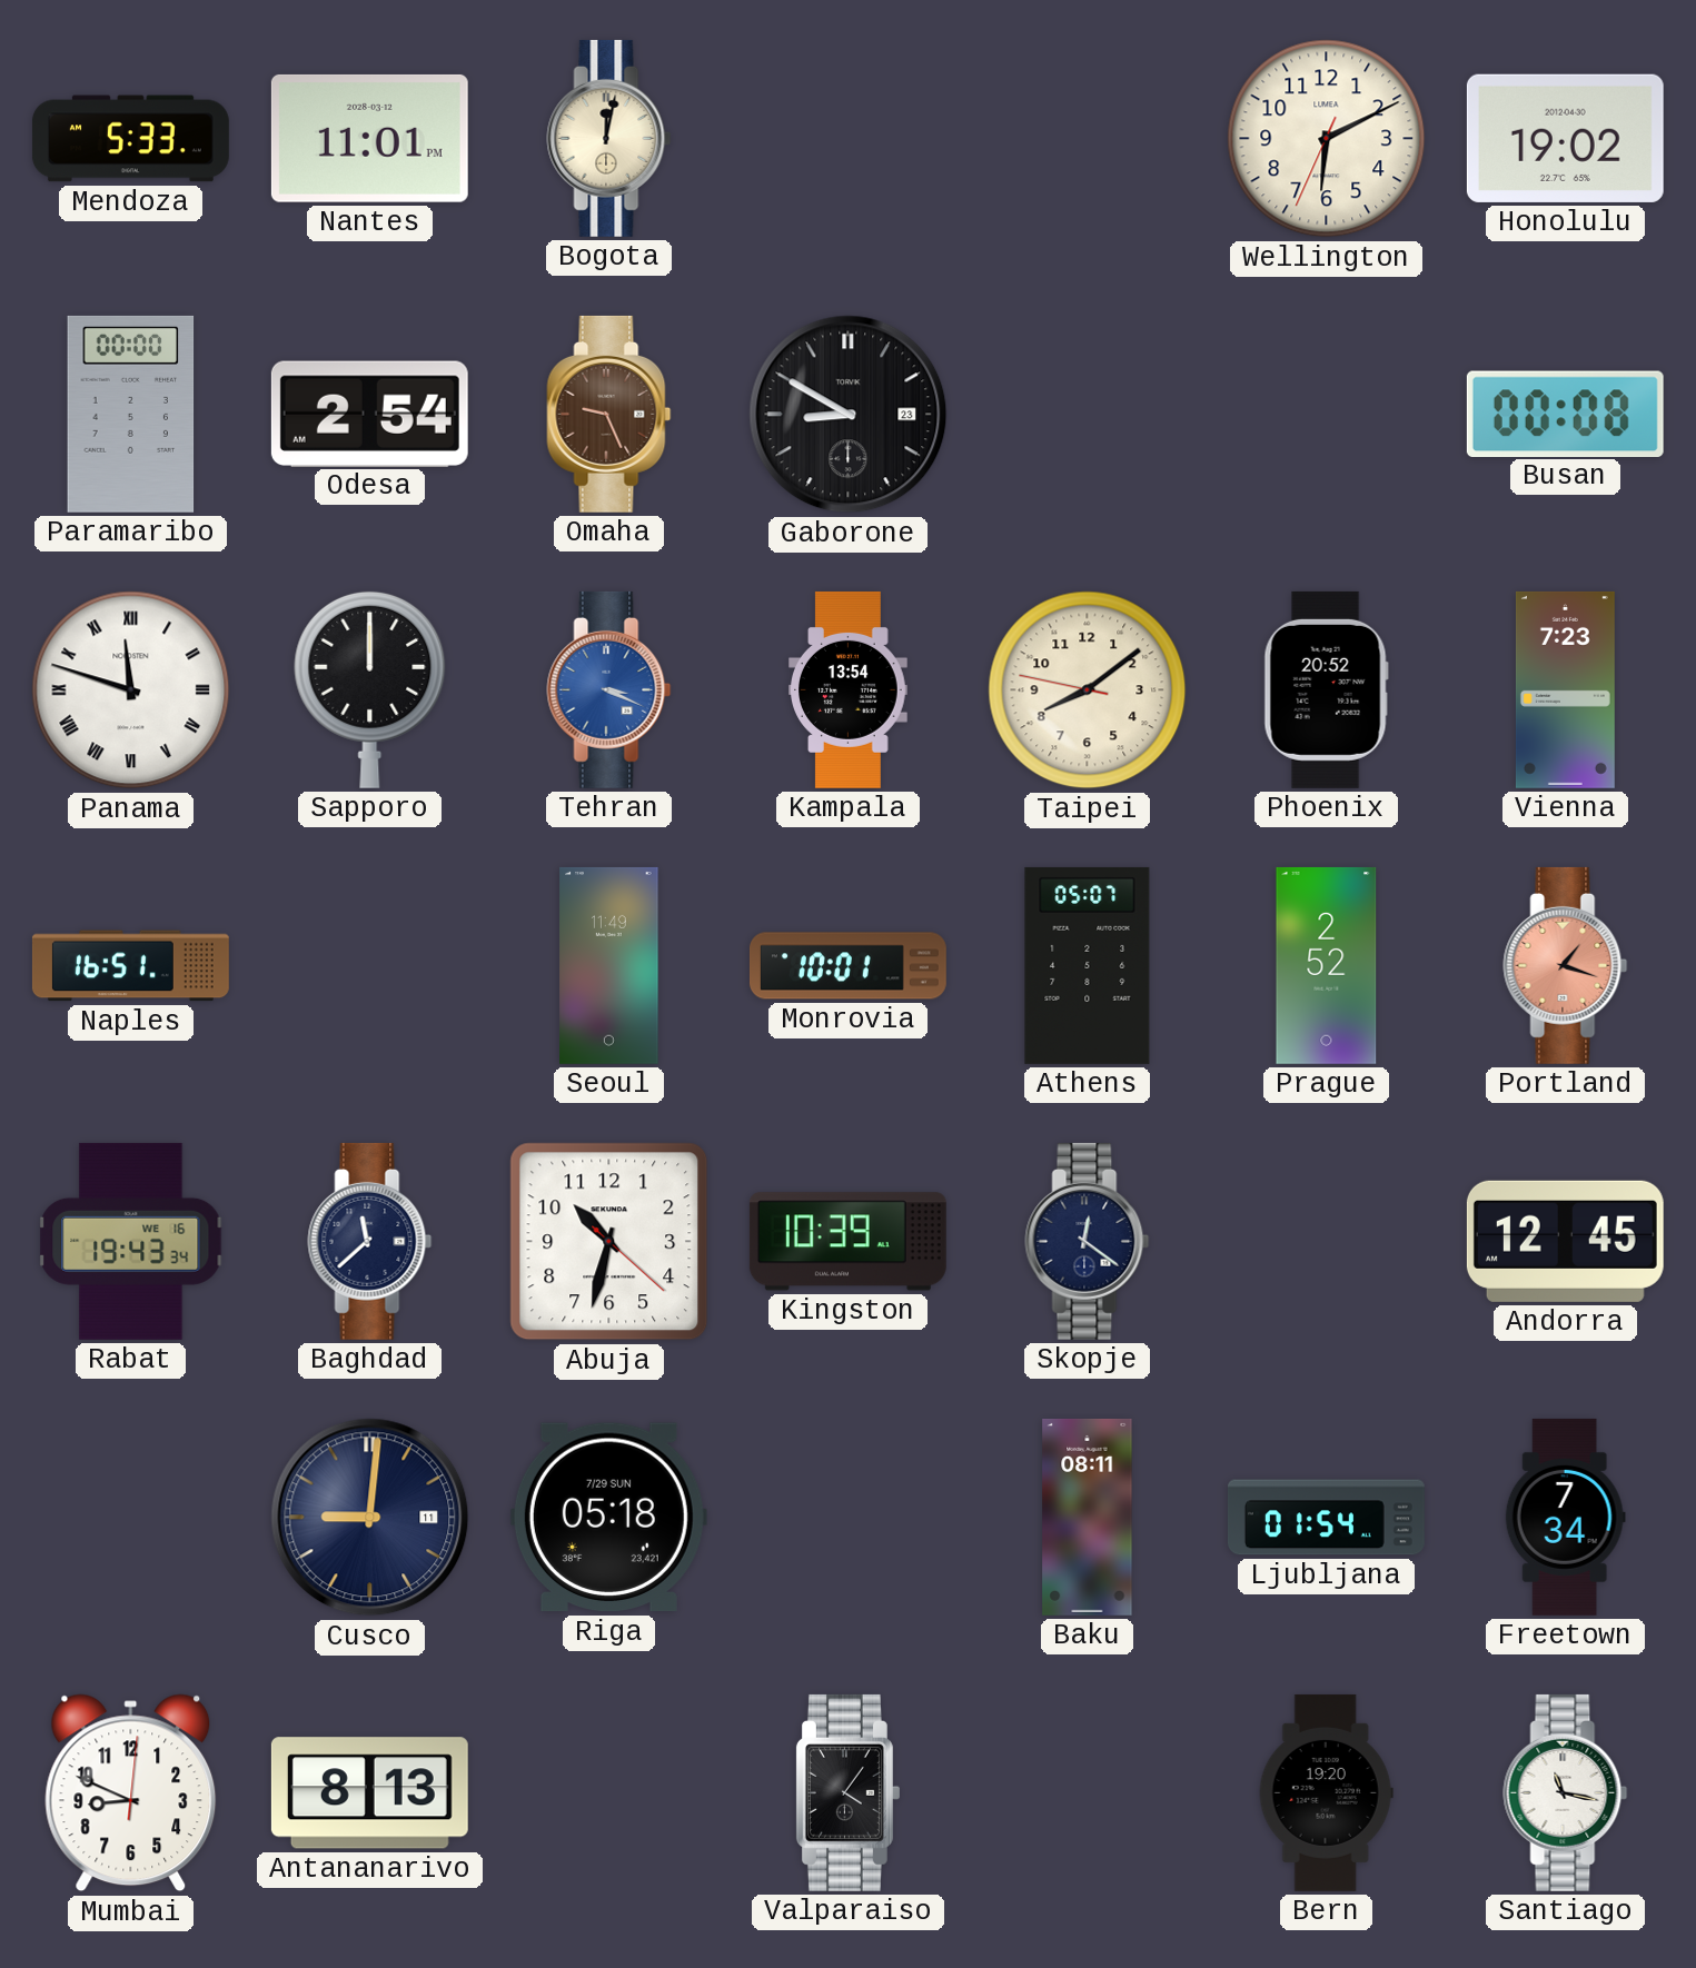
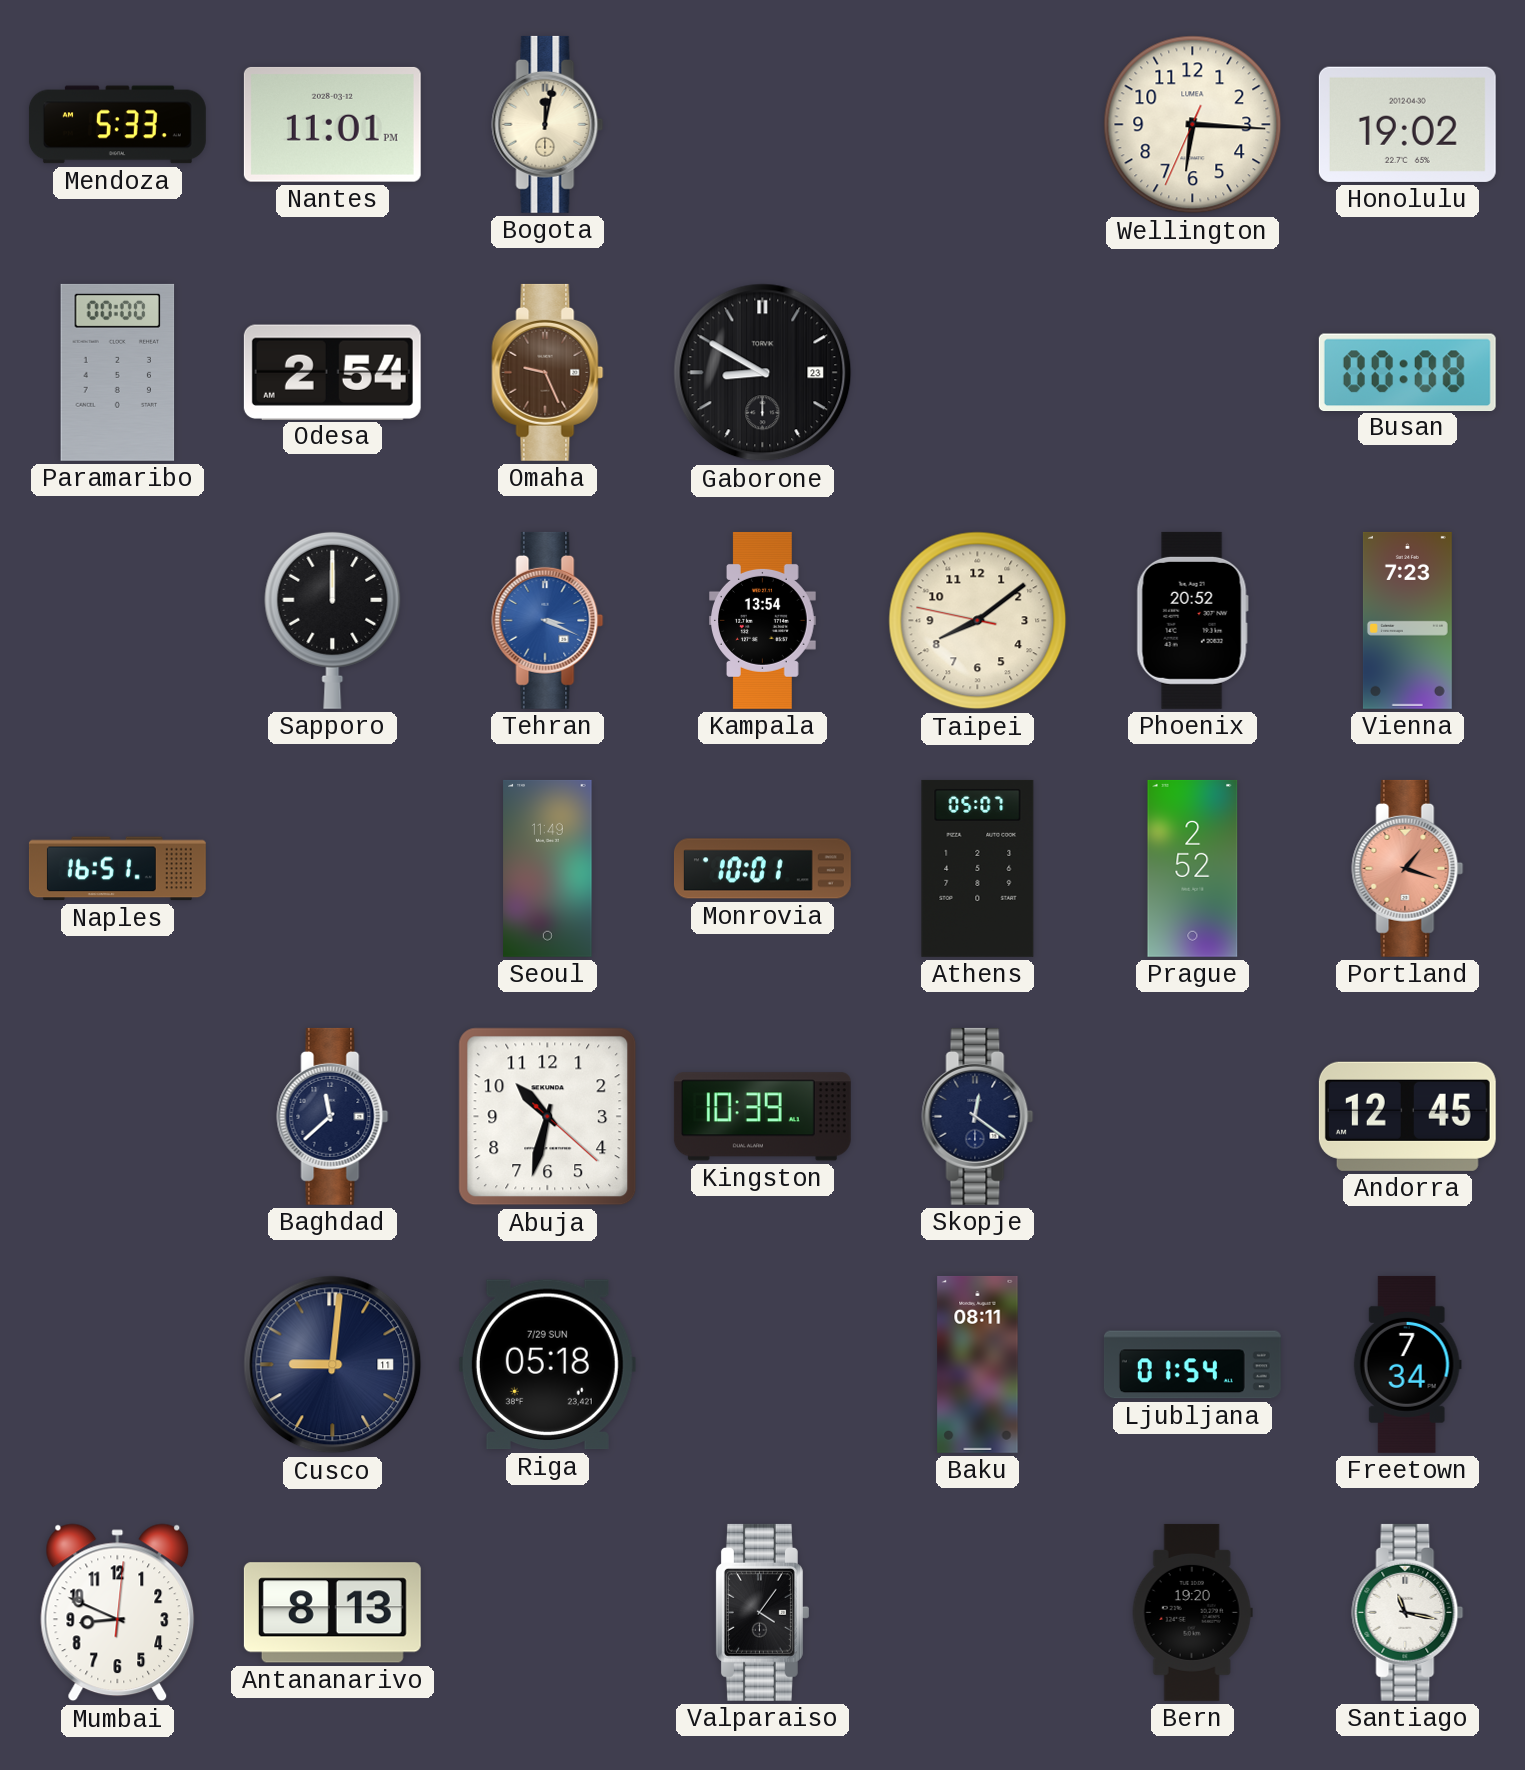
Wellington: 6:10 -> 6:15
Panama: 11:48 -> none
Rabat: 19:43 -> none
